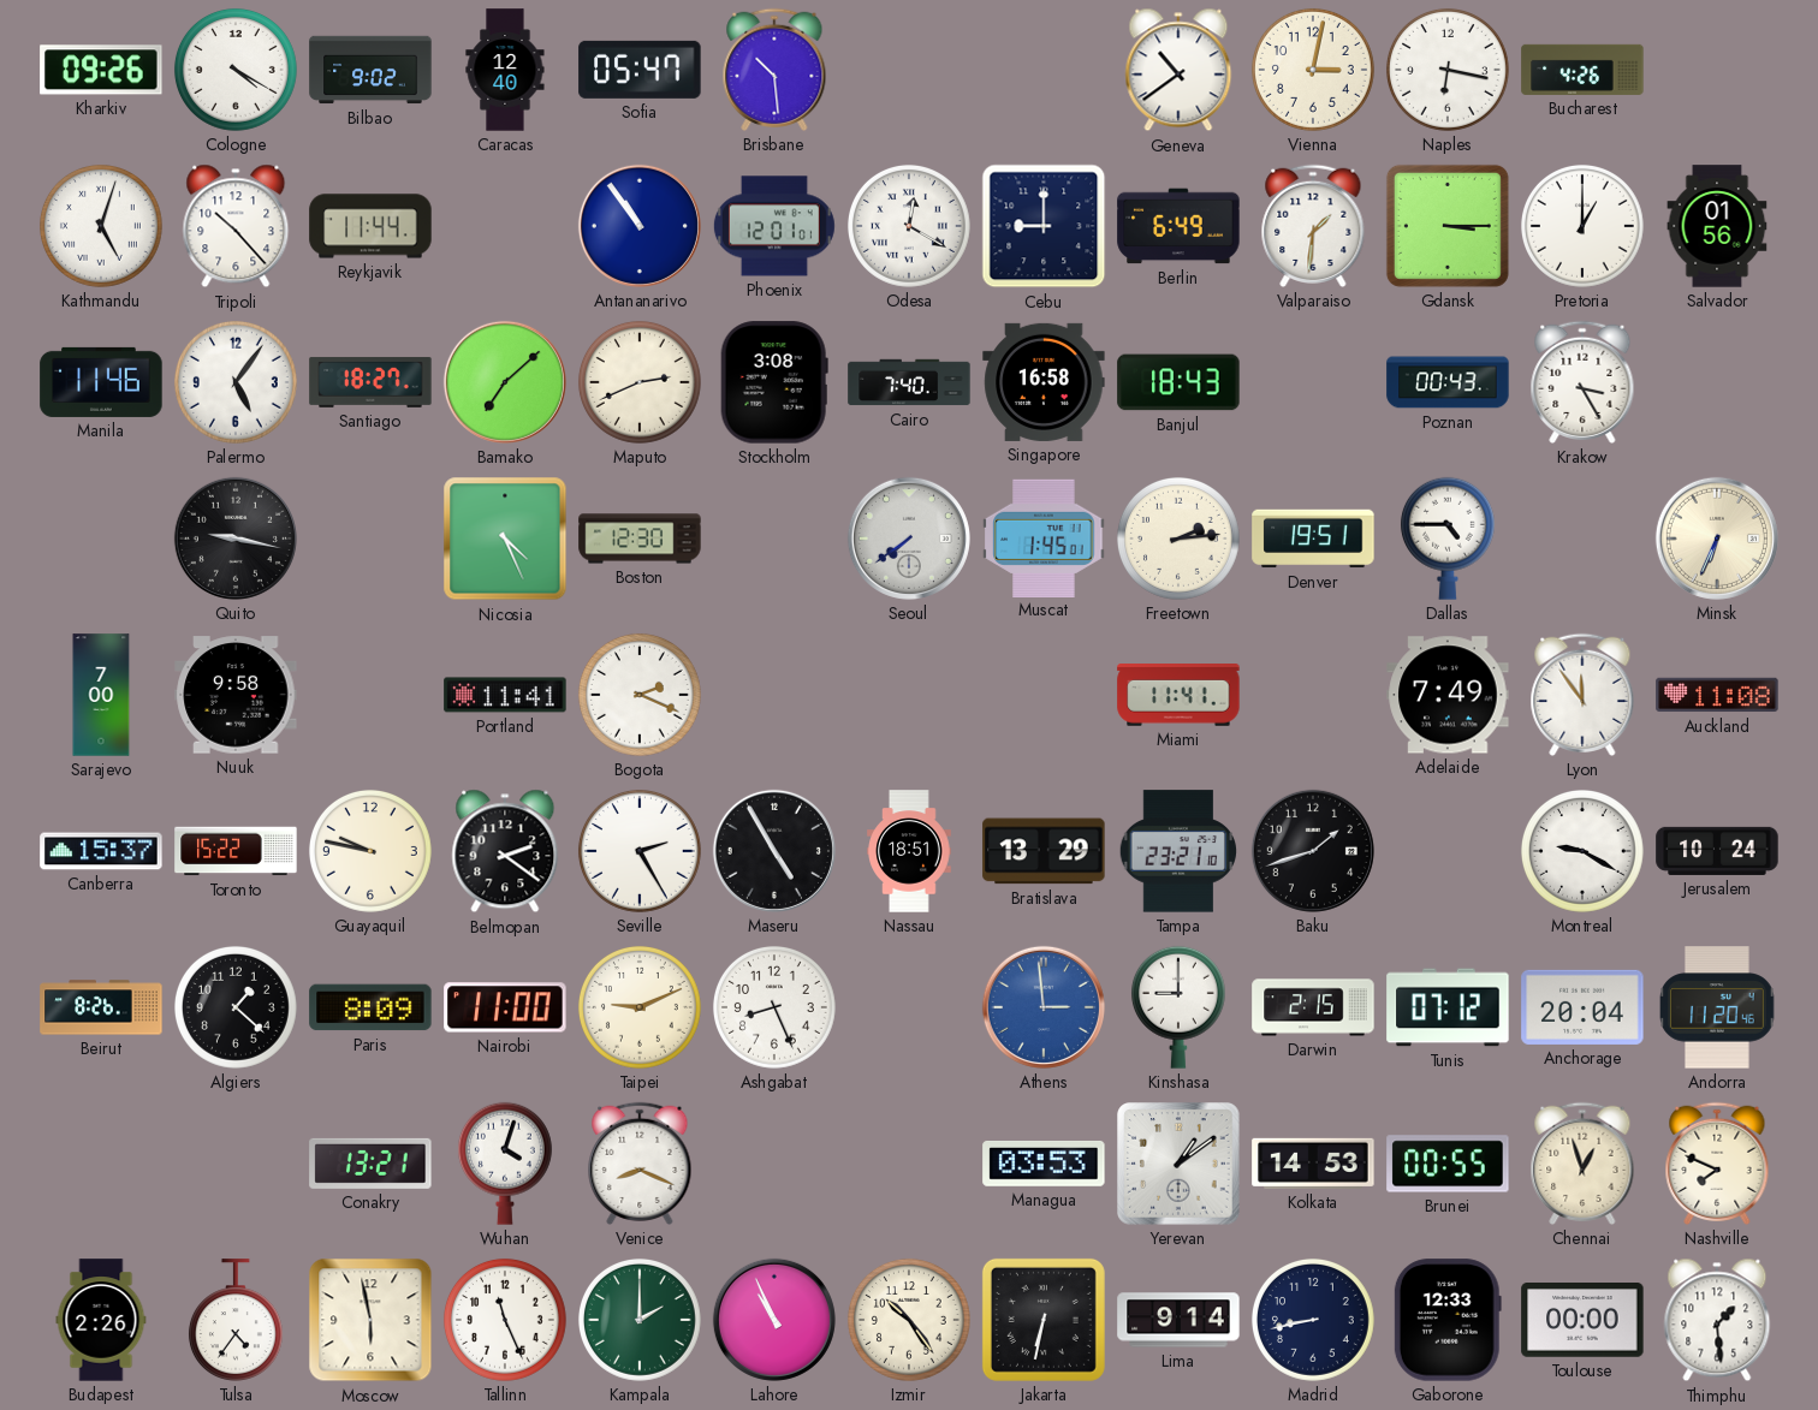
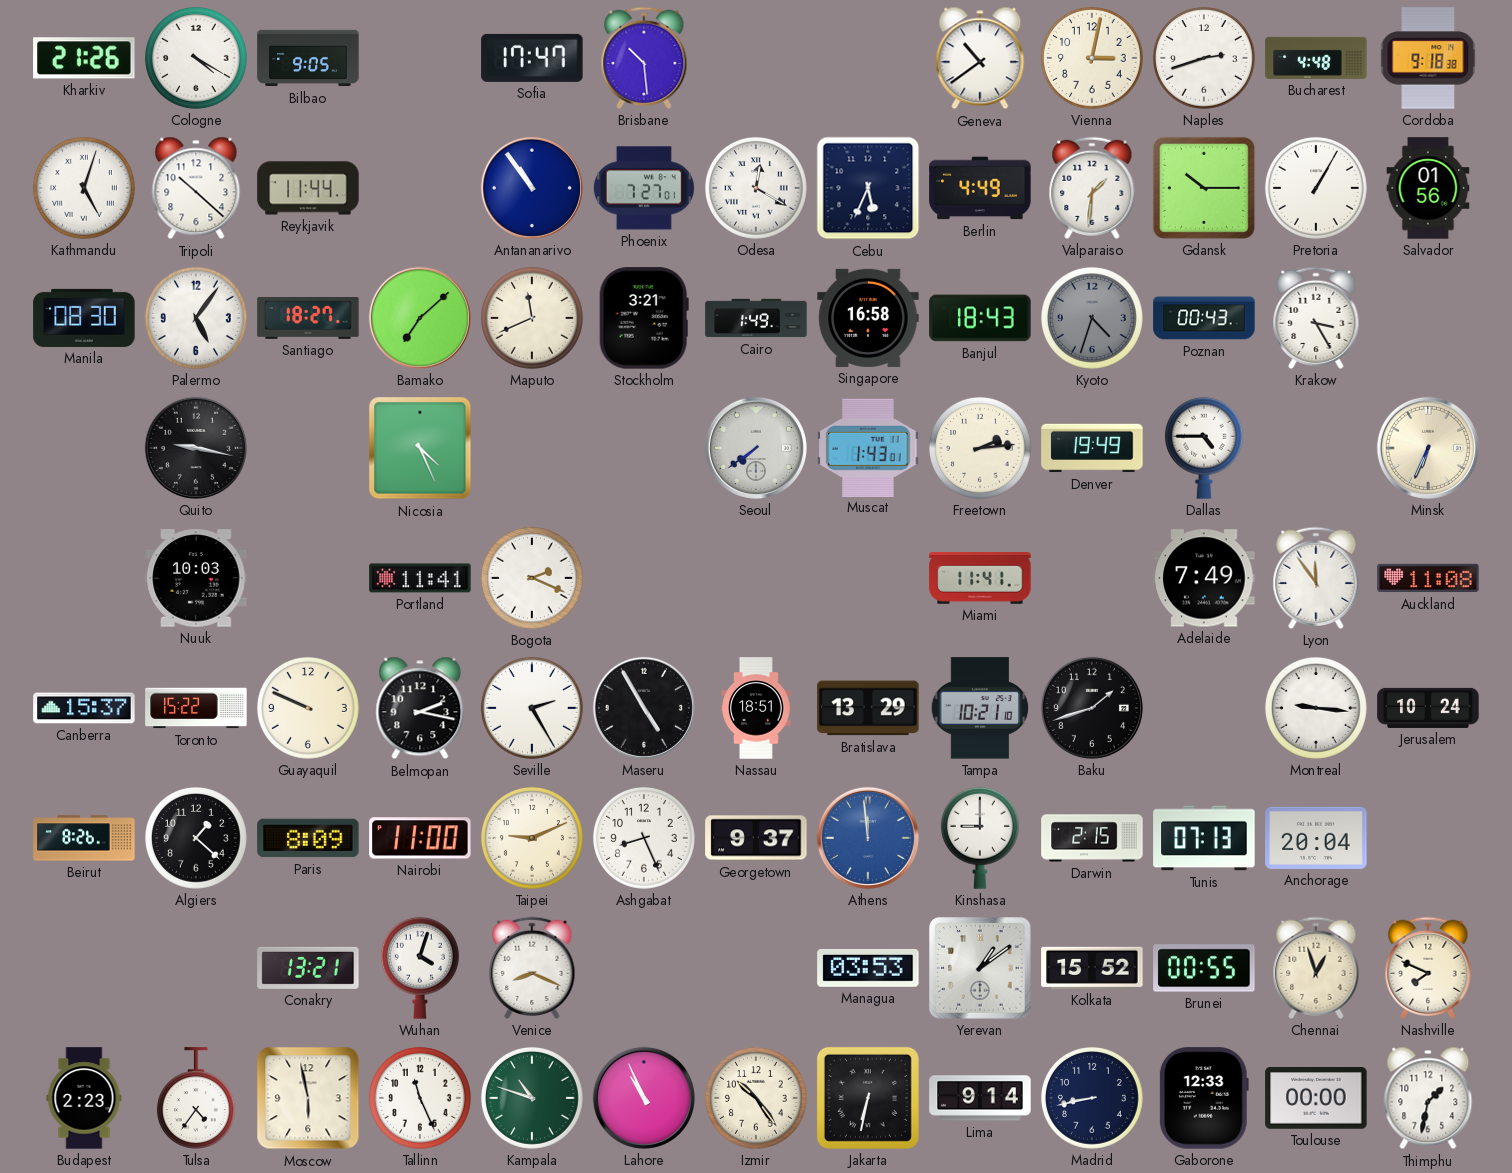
Kharkiv: 09:26 -> 21:26
Bilbao: 9:02 -> 9:05
Caracas: 12:40 -> none
Sofia: 05:47 -> 17:47
Naples: 6:17 -> 2:42
Bucharest: 4:26 -> 4:48
Cordoba: none -> 9:18
Tripoli: 10:23 -> 10:22
Phoenix: 12:01 -> 7:27
Cebu: 9:00 -> 5:34
Berlin: 6:49 -> 4:49
Gdansk: 3:15 -> 10:15
Pretoria: 1:00 -> 1:05
Manila: 11:46 -> 08:30
Maputo: 2:41 -> 11:41
Stockholm: 3:08 -> 3:21
Cairo: 7:40 -> 1:49
Kyoto: none -> 4:33
Boston: 12:30 -> none
Muscat: 1:45 -> 1:43
Denver: 19:51 -> 19:49
Sarajevo: 7:00 -> none
Nuuk: 9:58 -> 10:03
Guayaquil: 9:47 -> 9:49
Belmopan: 2:21 -> 2:17
Tampa: 23:21 -> 10:21
Montreal: 9:20 -> 9:16
Georgetown: none -> 9:37
Athens: 2:59 -> 11:59
Tunis: 07:12 -> 07:13
Andorra: 11:20 -> none
Kolkata: 14:53 -> 15:52
Budapest: 2:26 -> 2:23
Kampala: 2:00 -> 10:48
Thimphu: 1:29 -> 1:32
